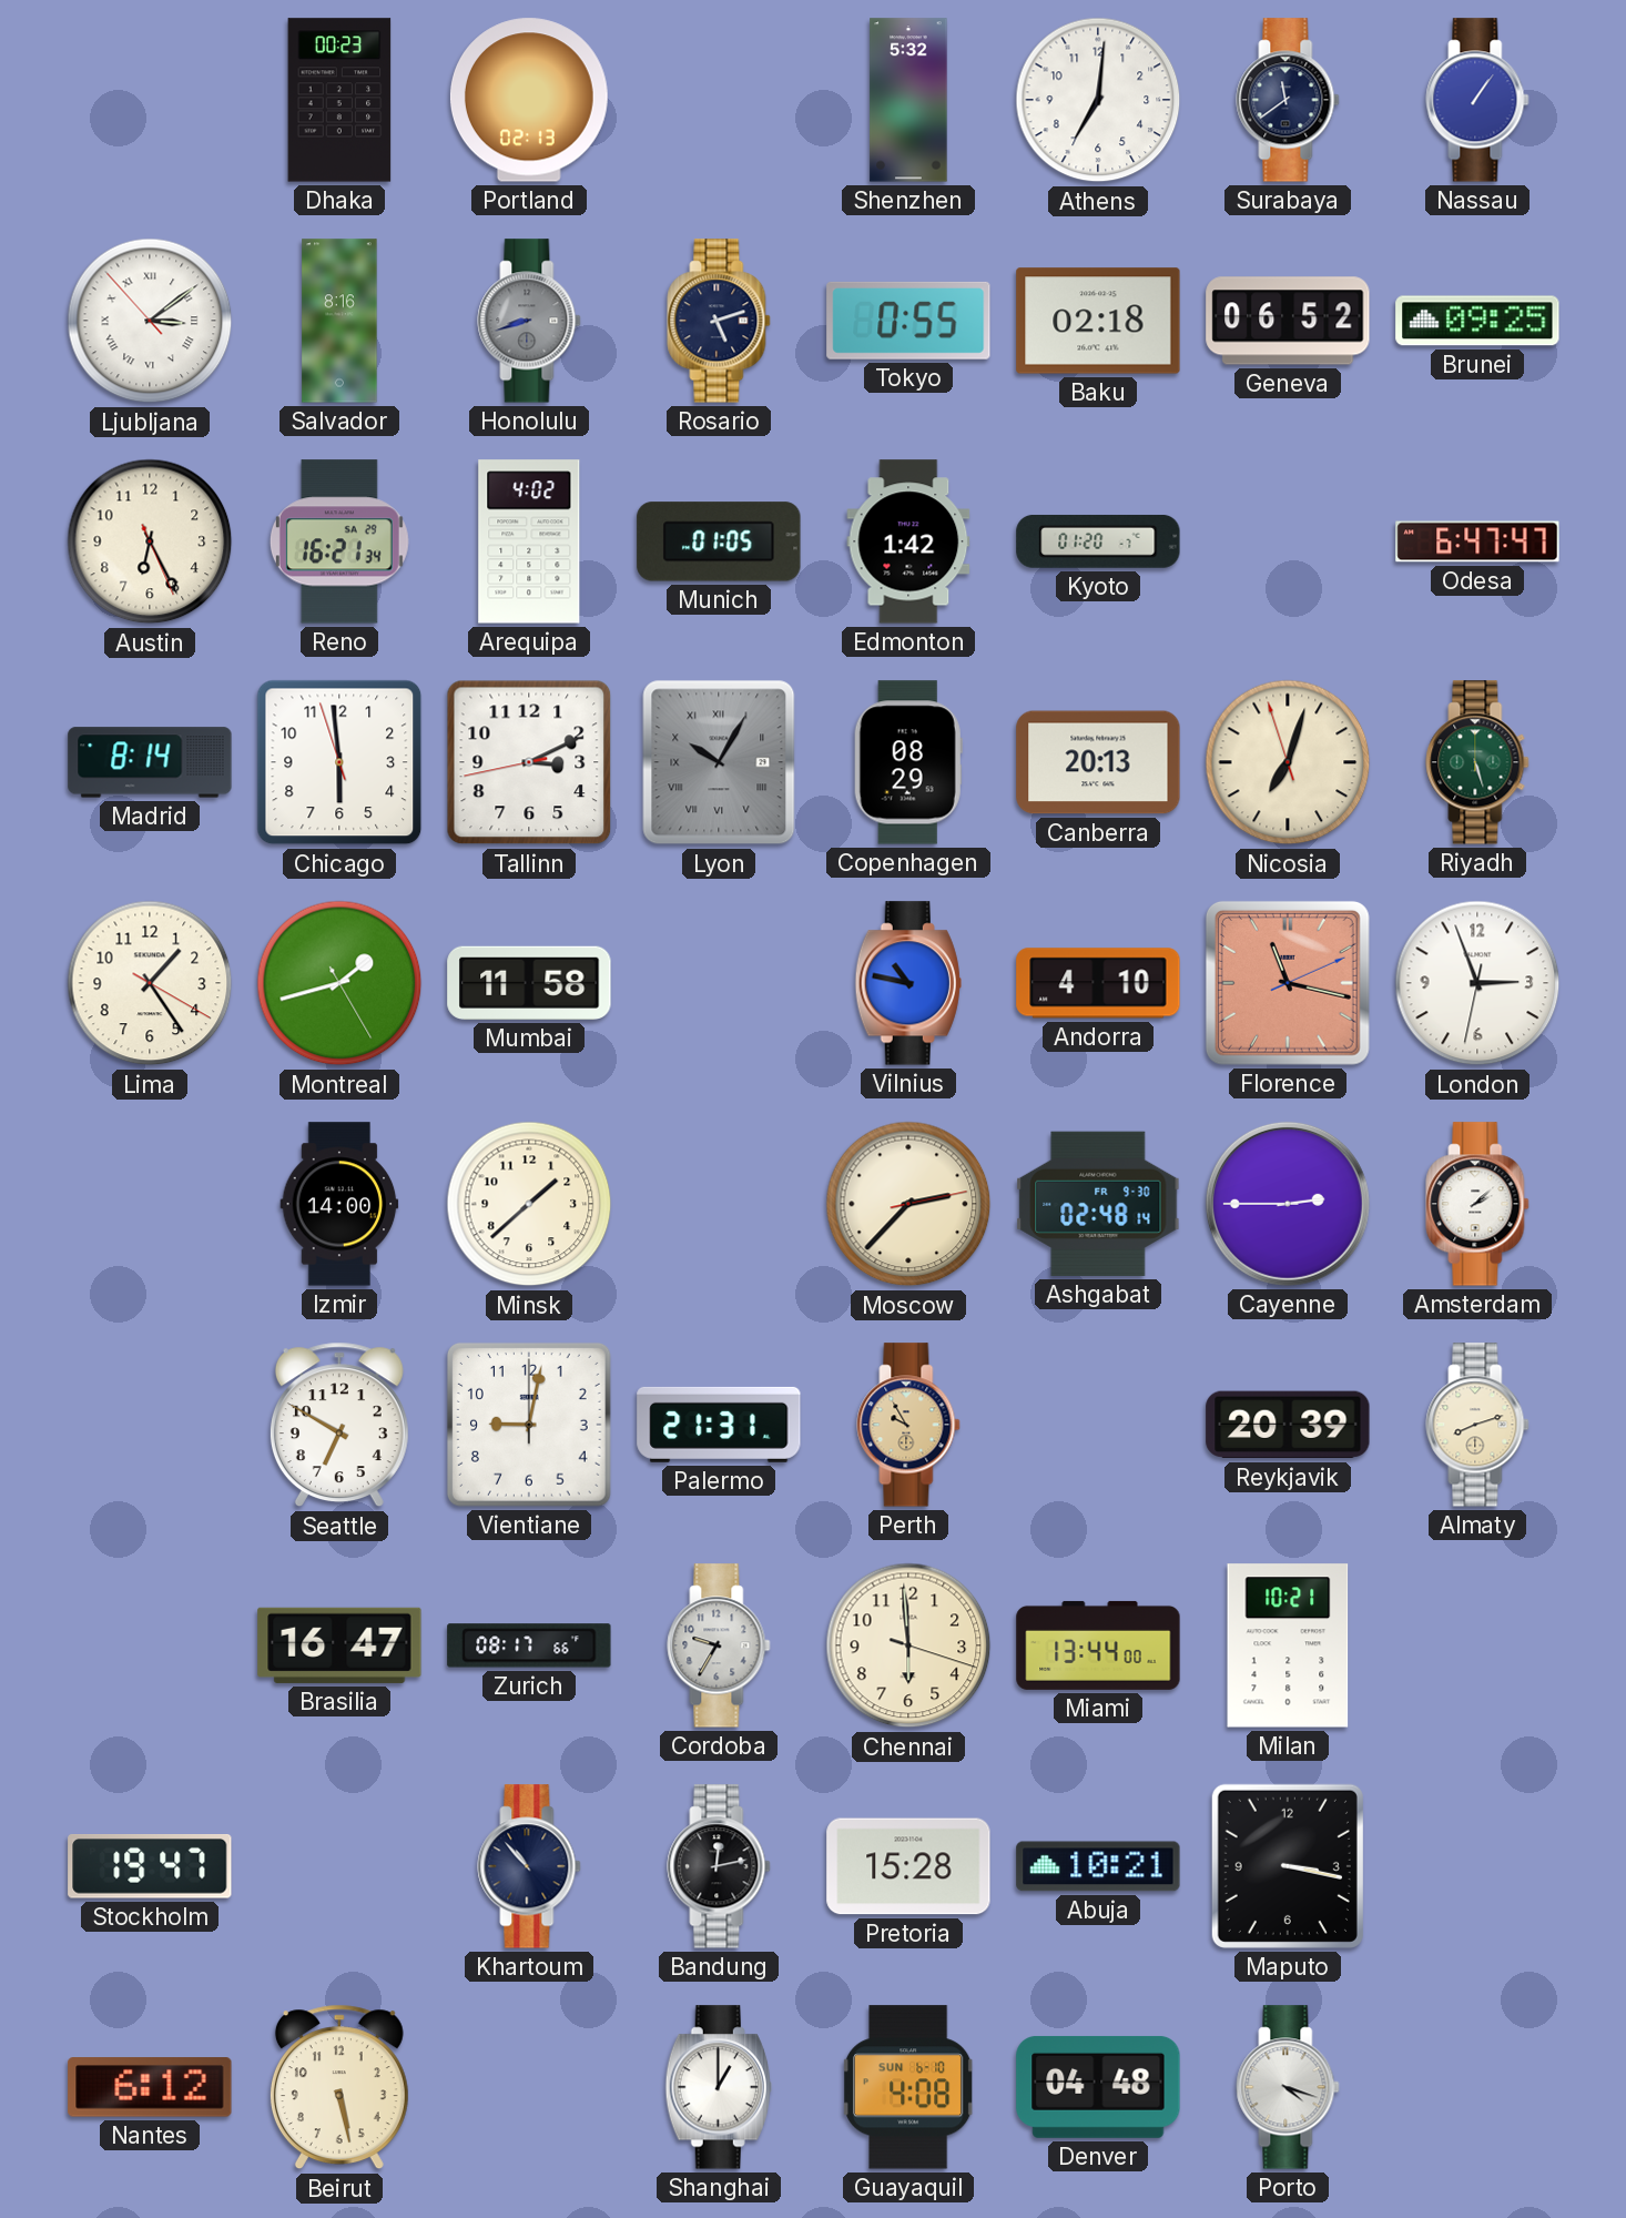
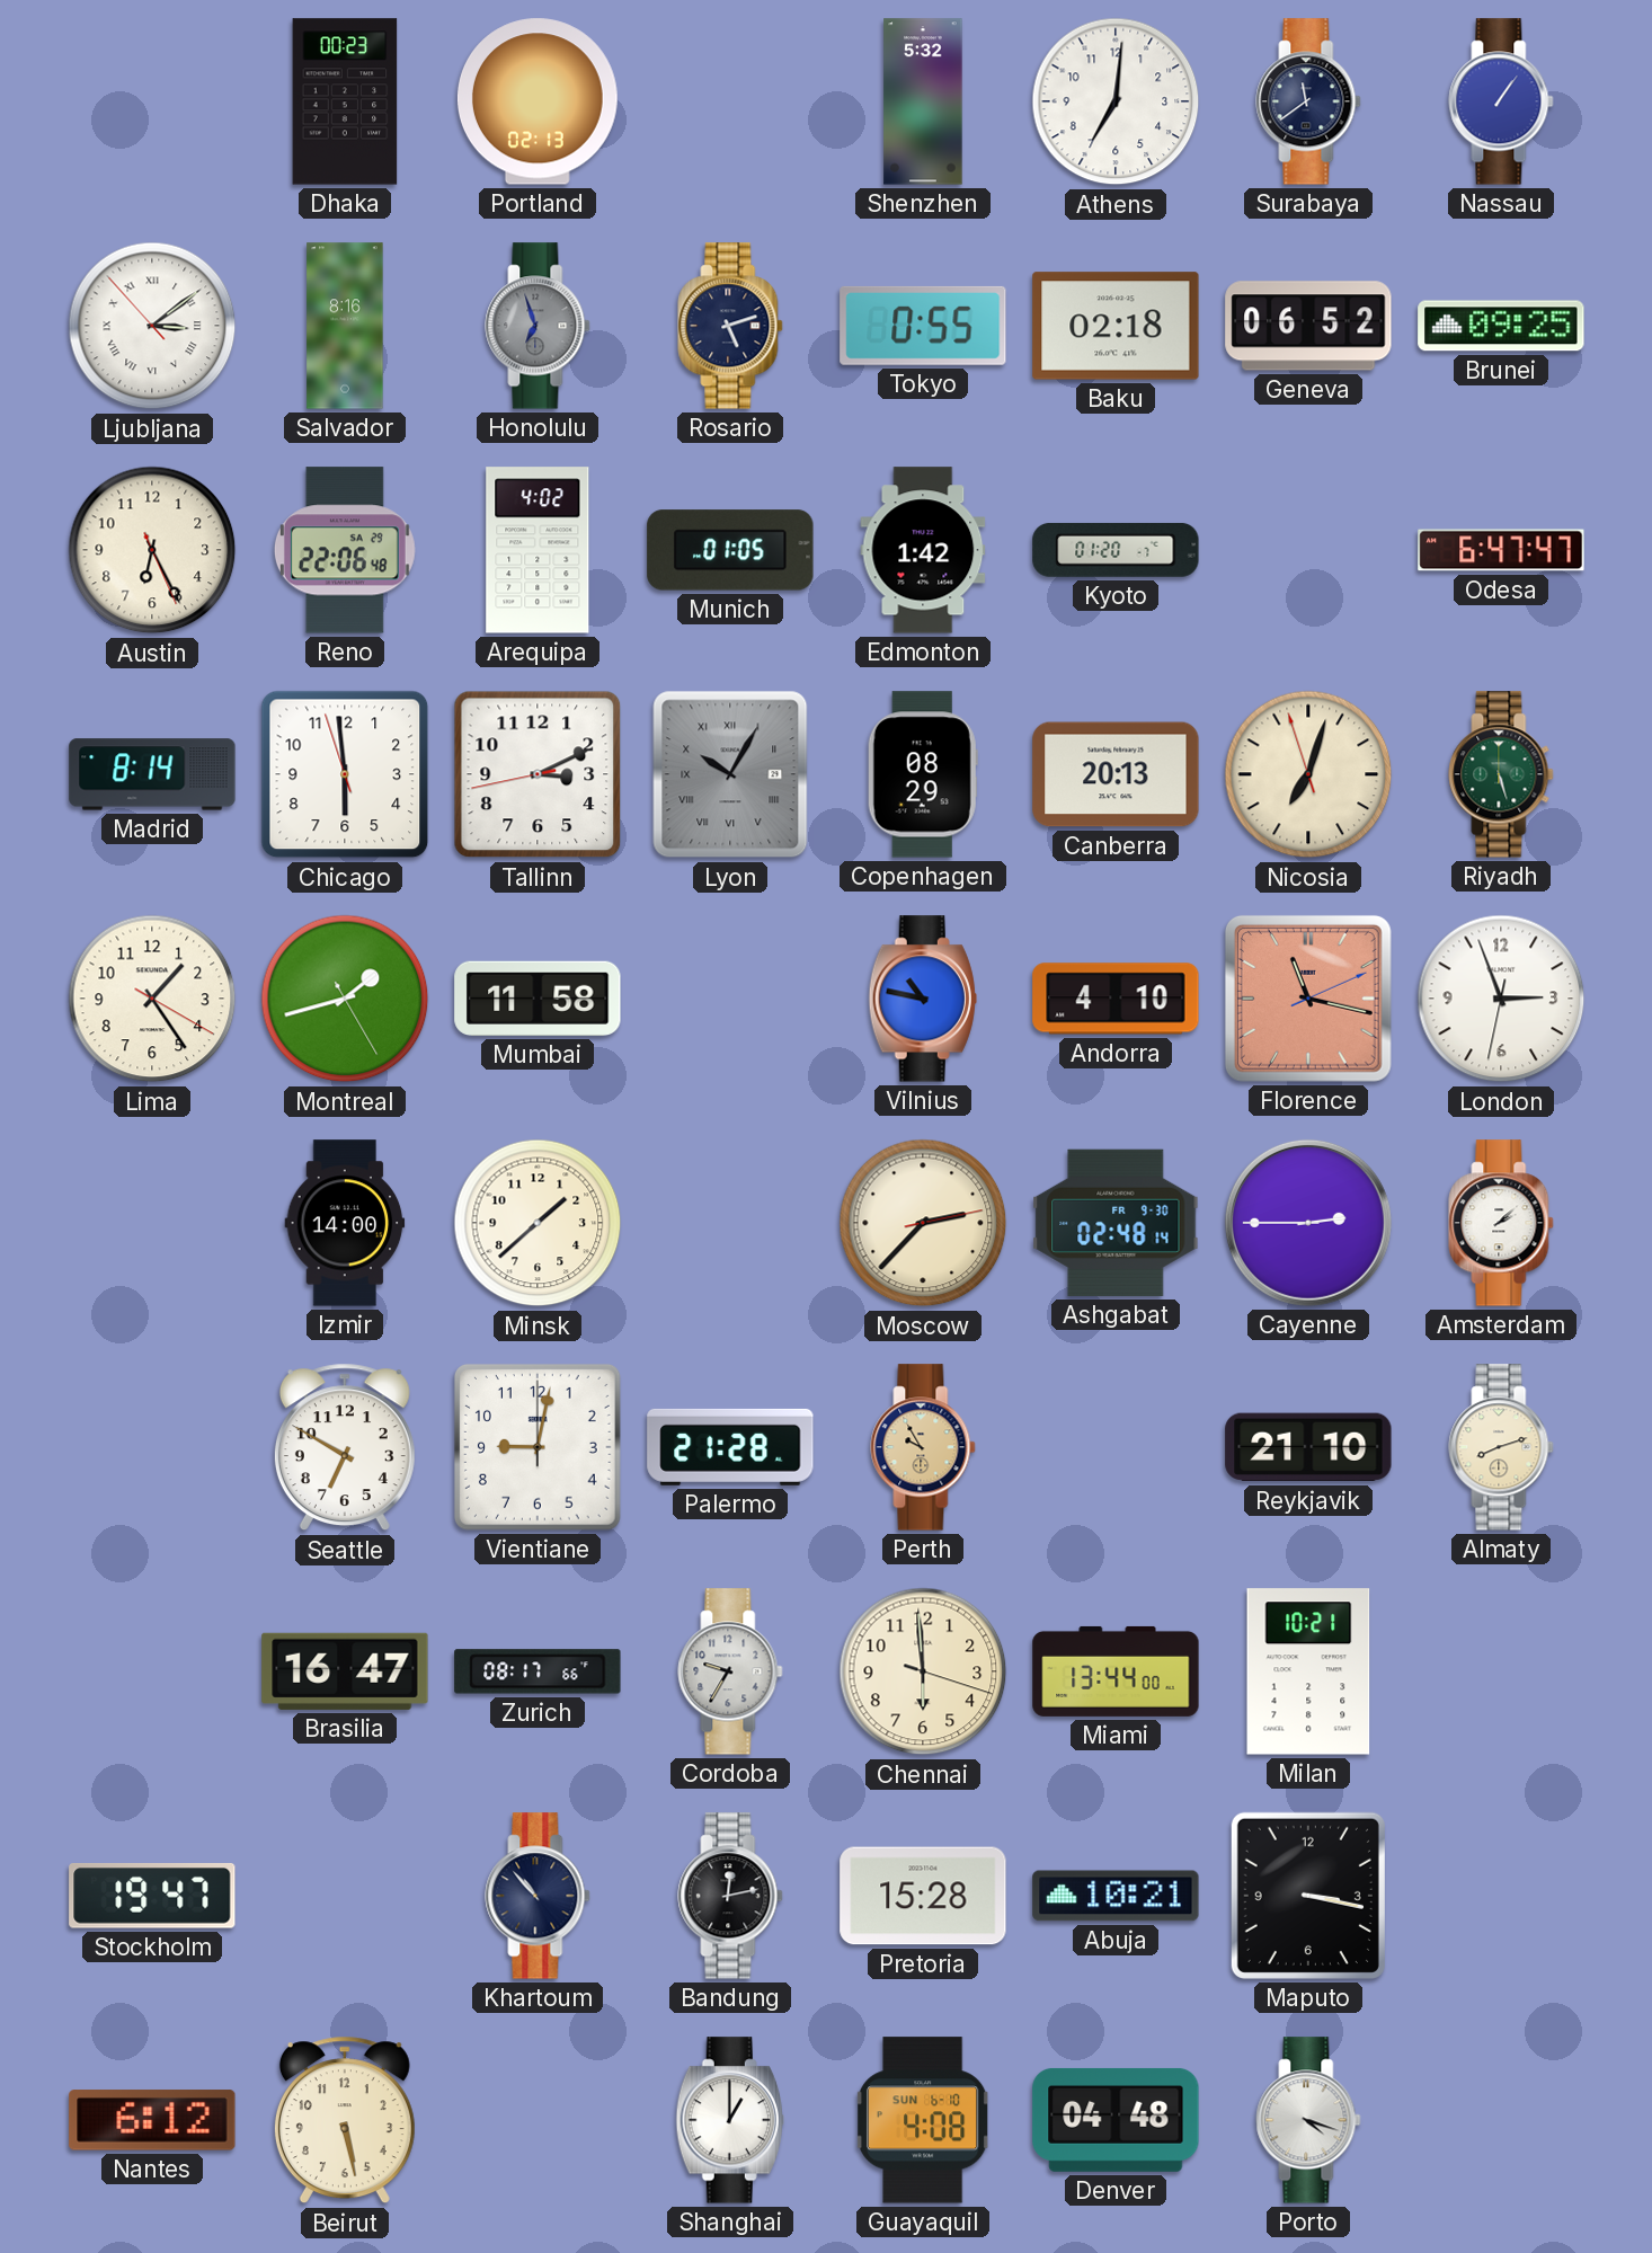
Honolulu: 8:42 -> 6:57
Reno: 16:21 -> 22:06
Palermo: 21:31 -> 21:28
Reykjavik: 20:39 -> 21:10
